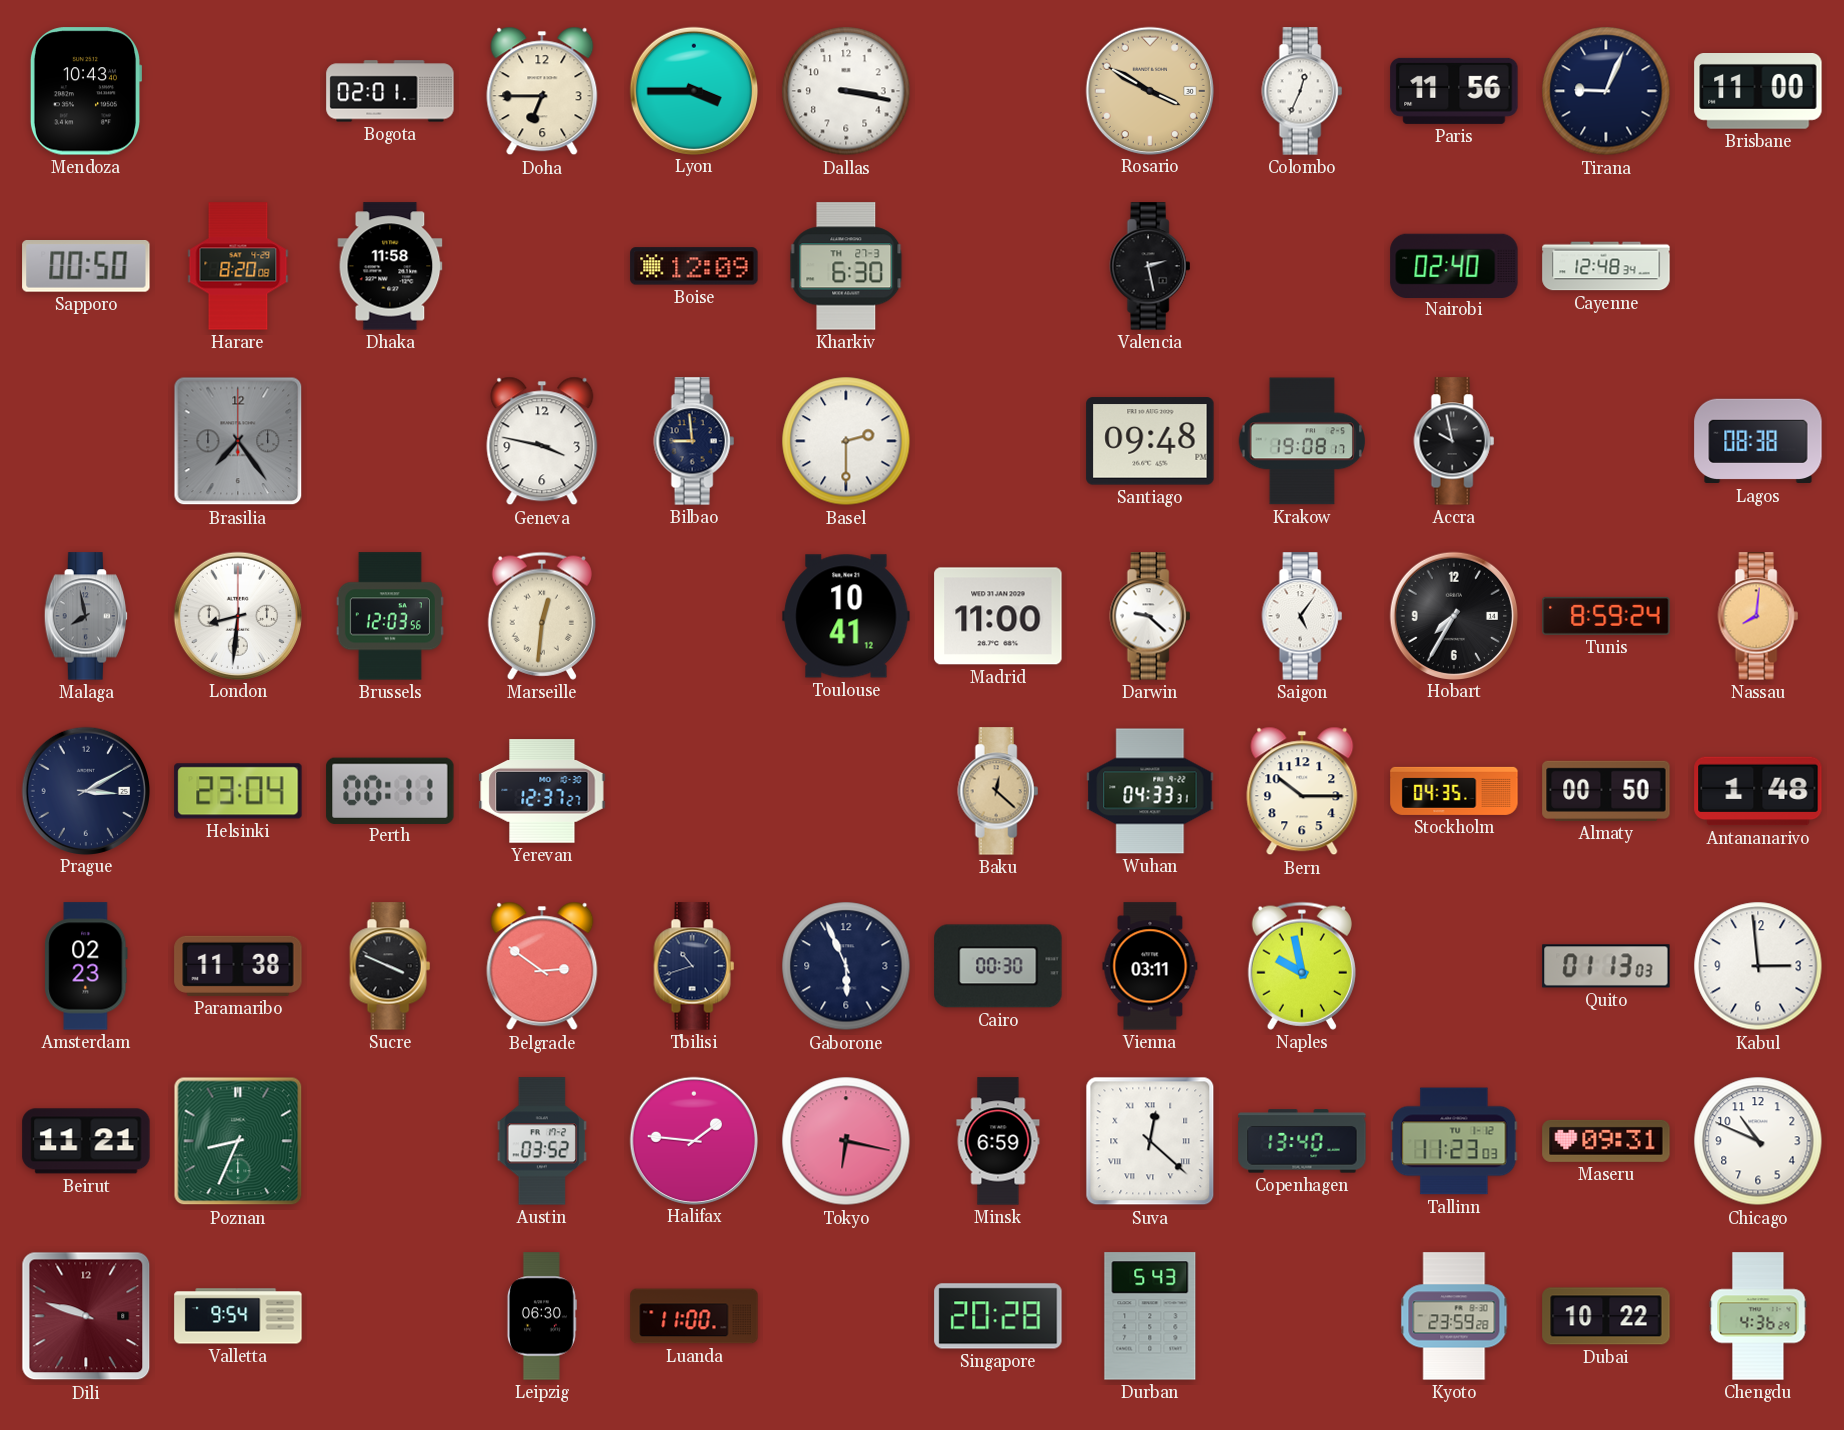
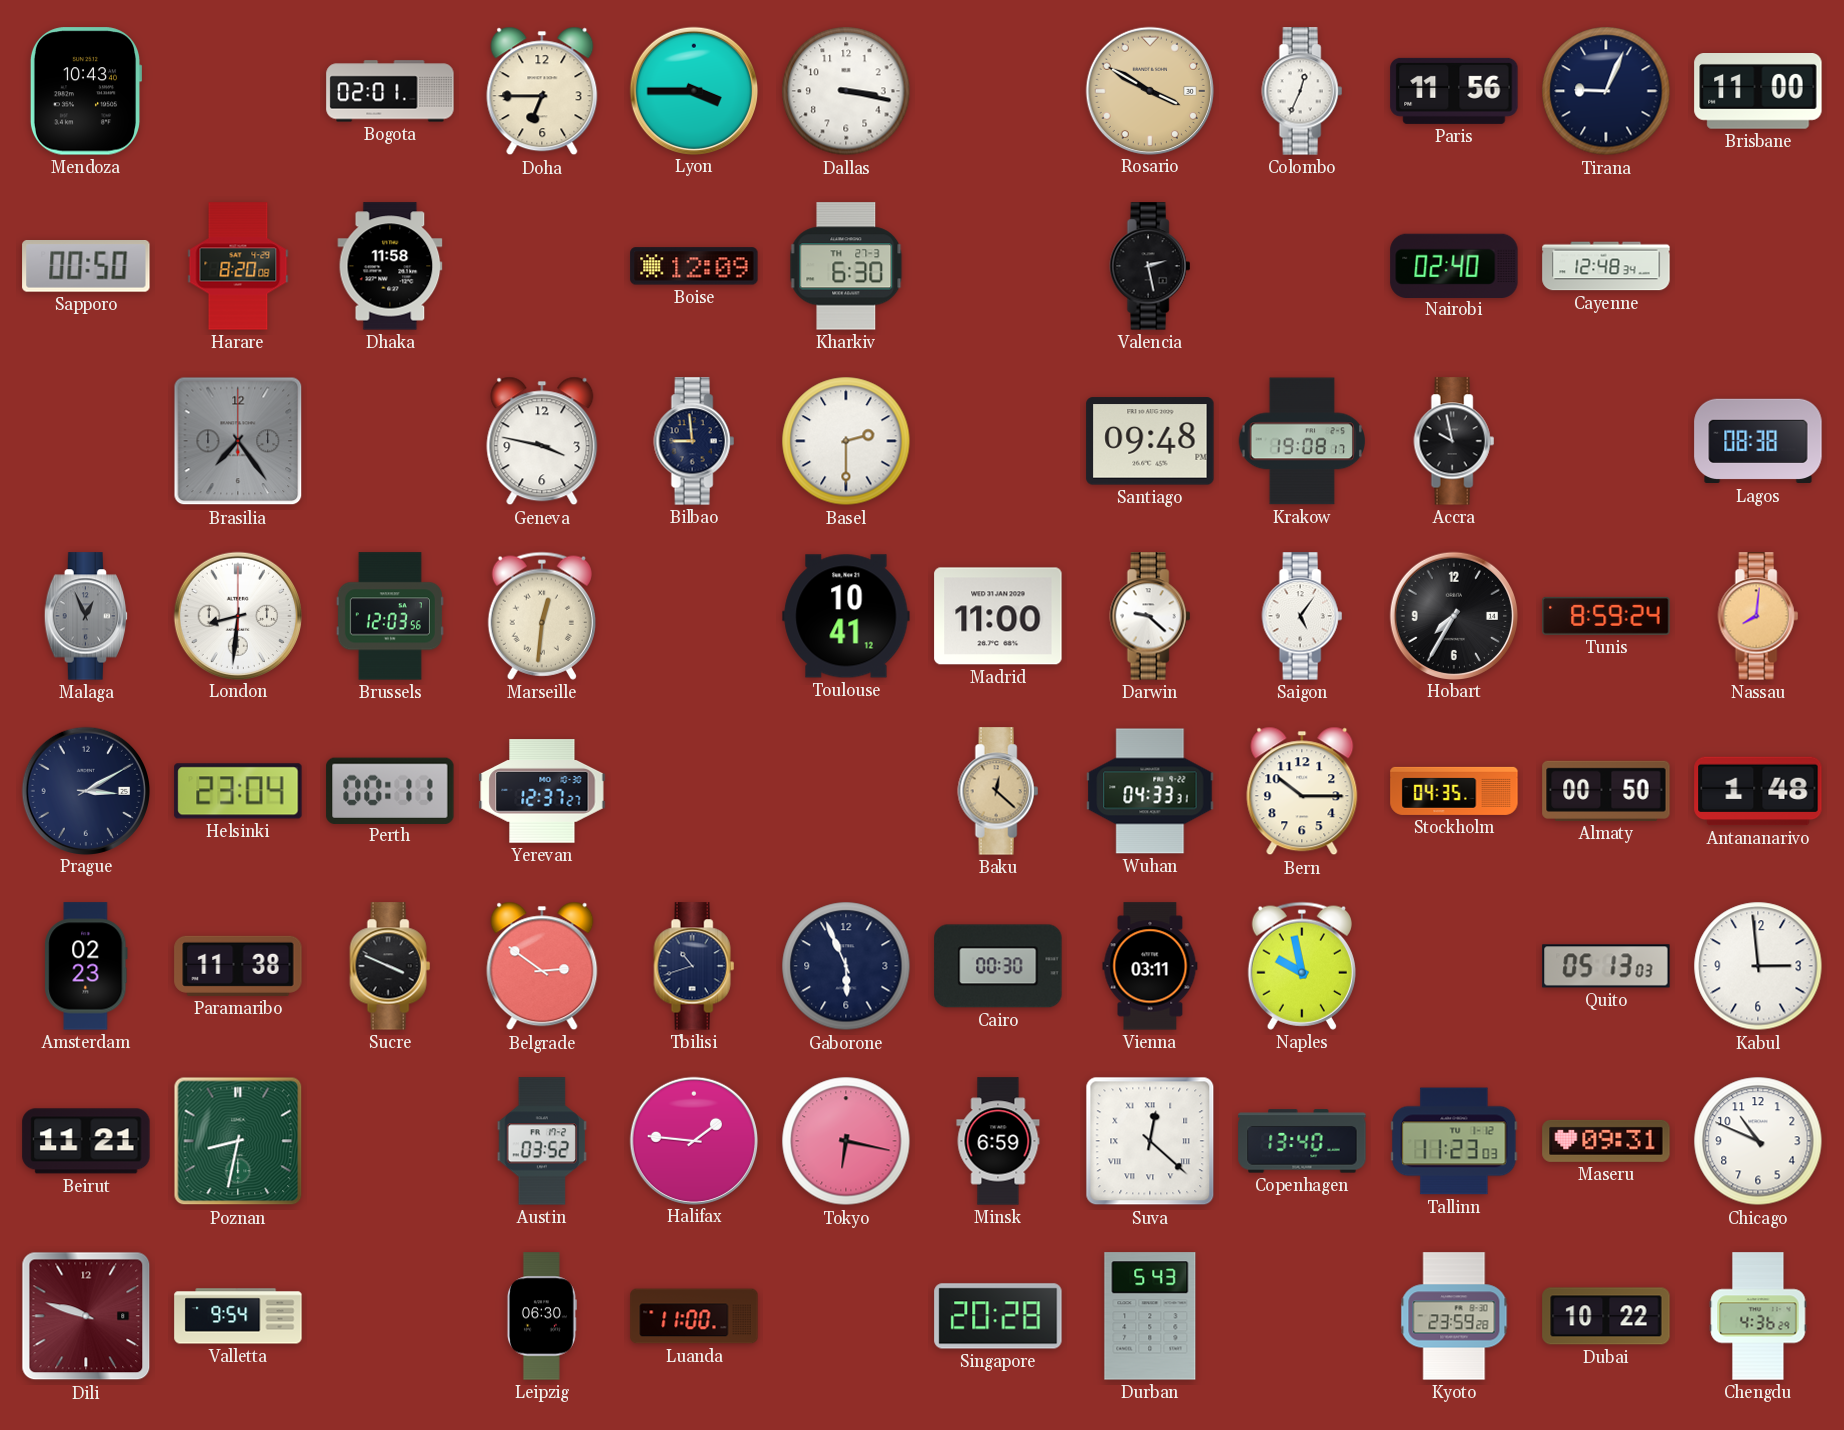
Malaga: 7:58 -> 12:56
Quito: 01:13 -> 05:13
Poznan: 8:34 -> 8:32
